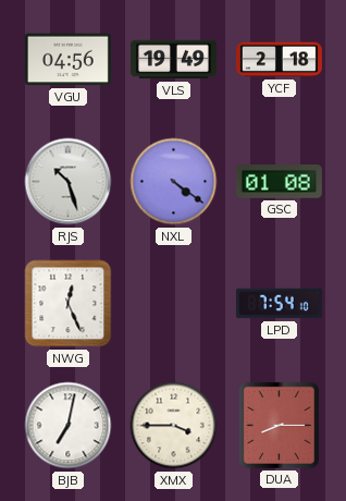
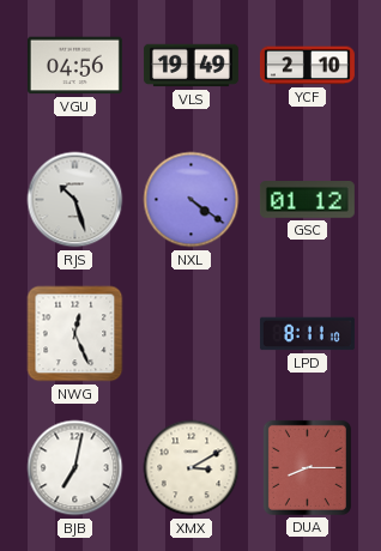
YCF: 2:18 -> 2:10
GSC: 01:08 -> 01:12
LPD: 7:54 -> 8:11
XMX: 3:45 -> 3:10
